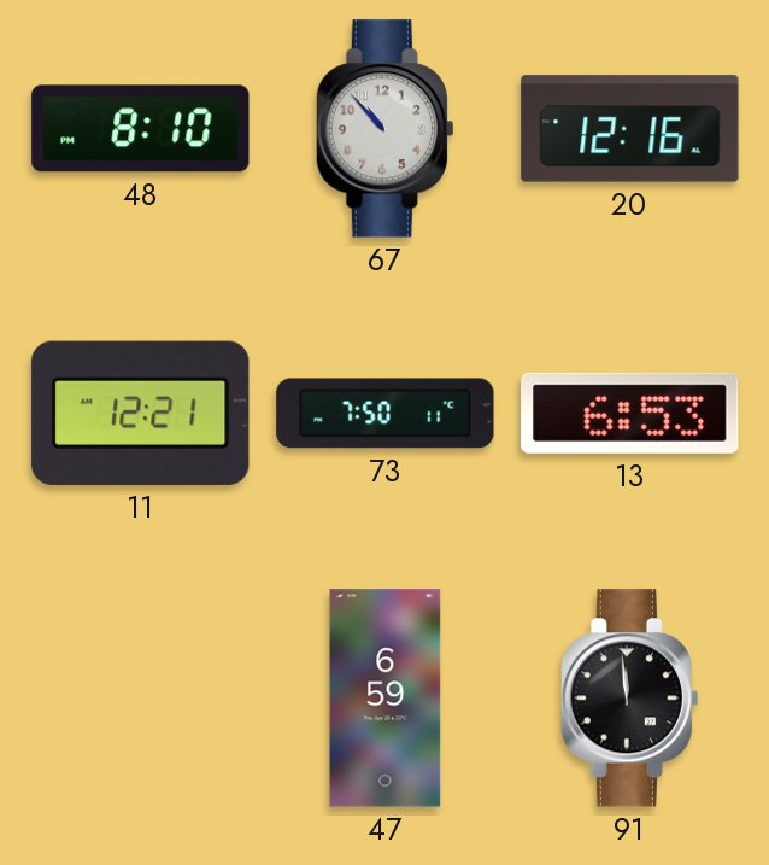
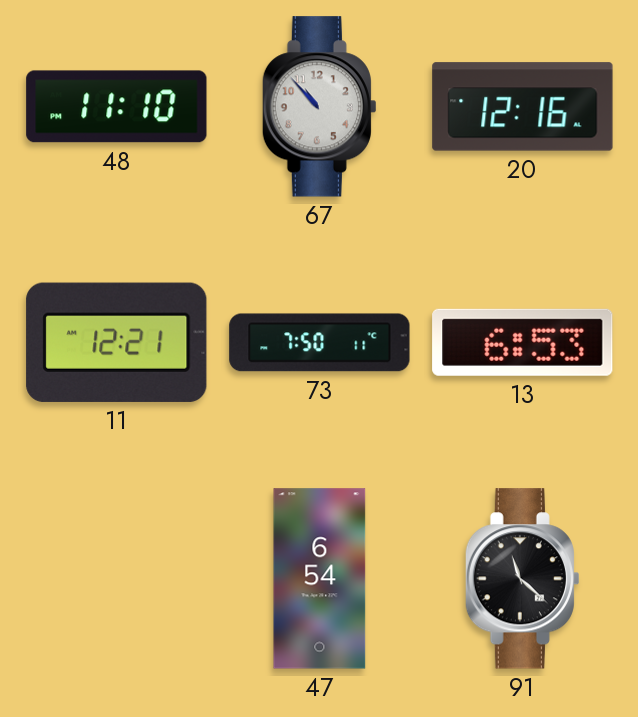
48: 8:10 -> 11:10
47: 6:59 -> 6:54
91: 11:59 -> 11:22
